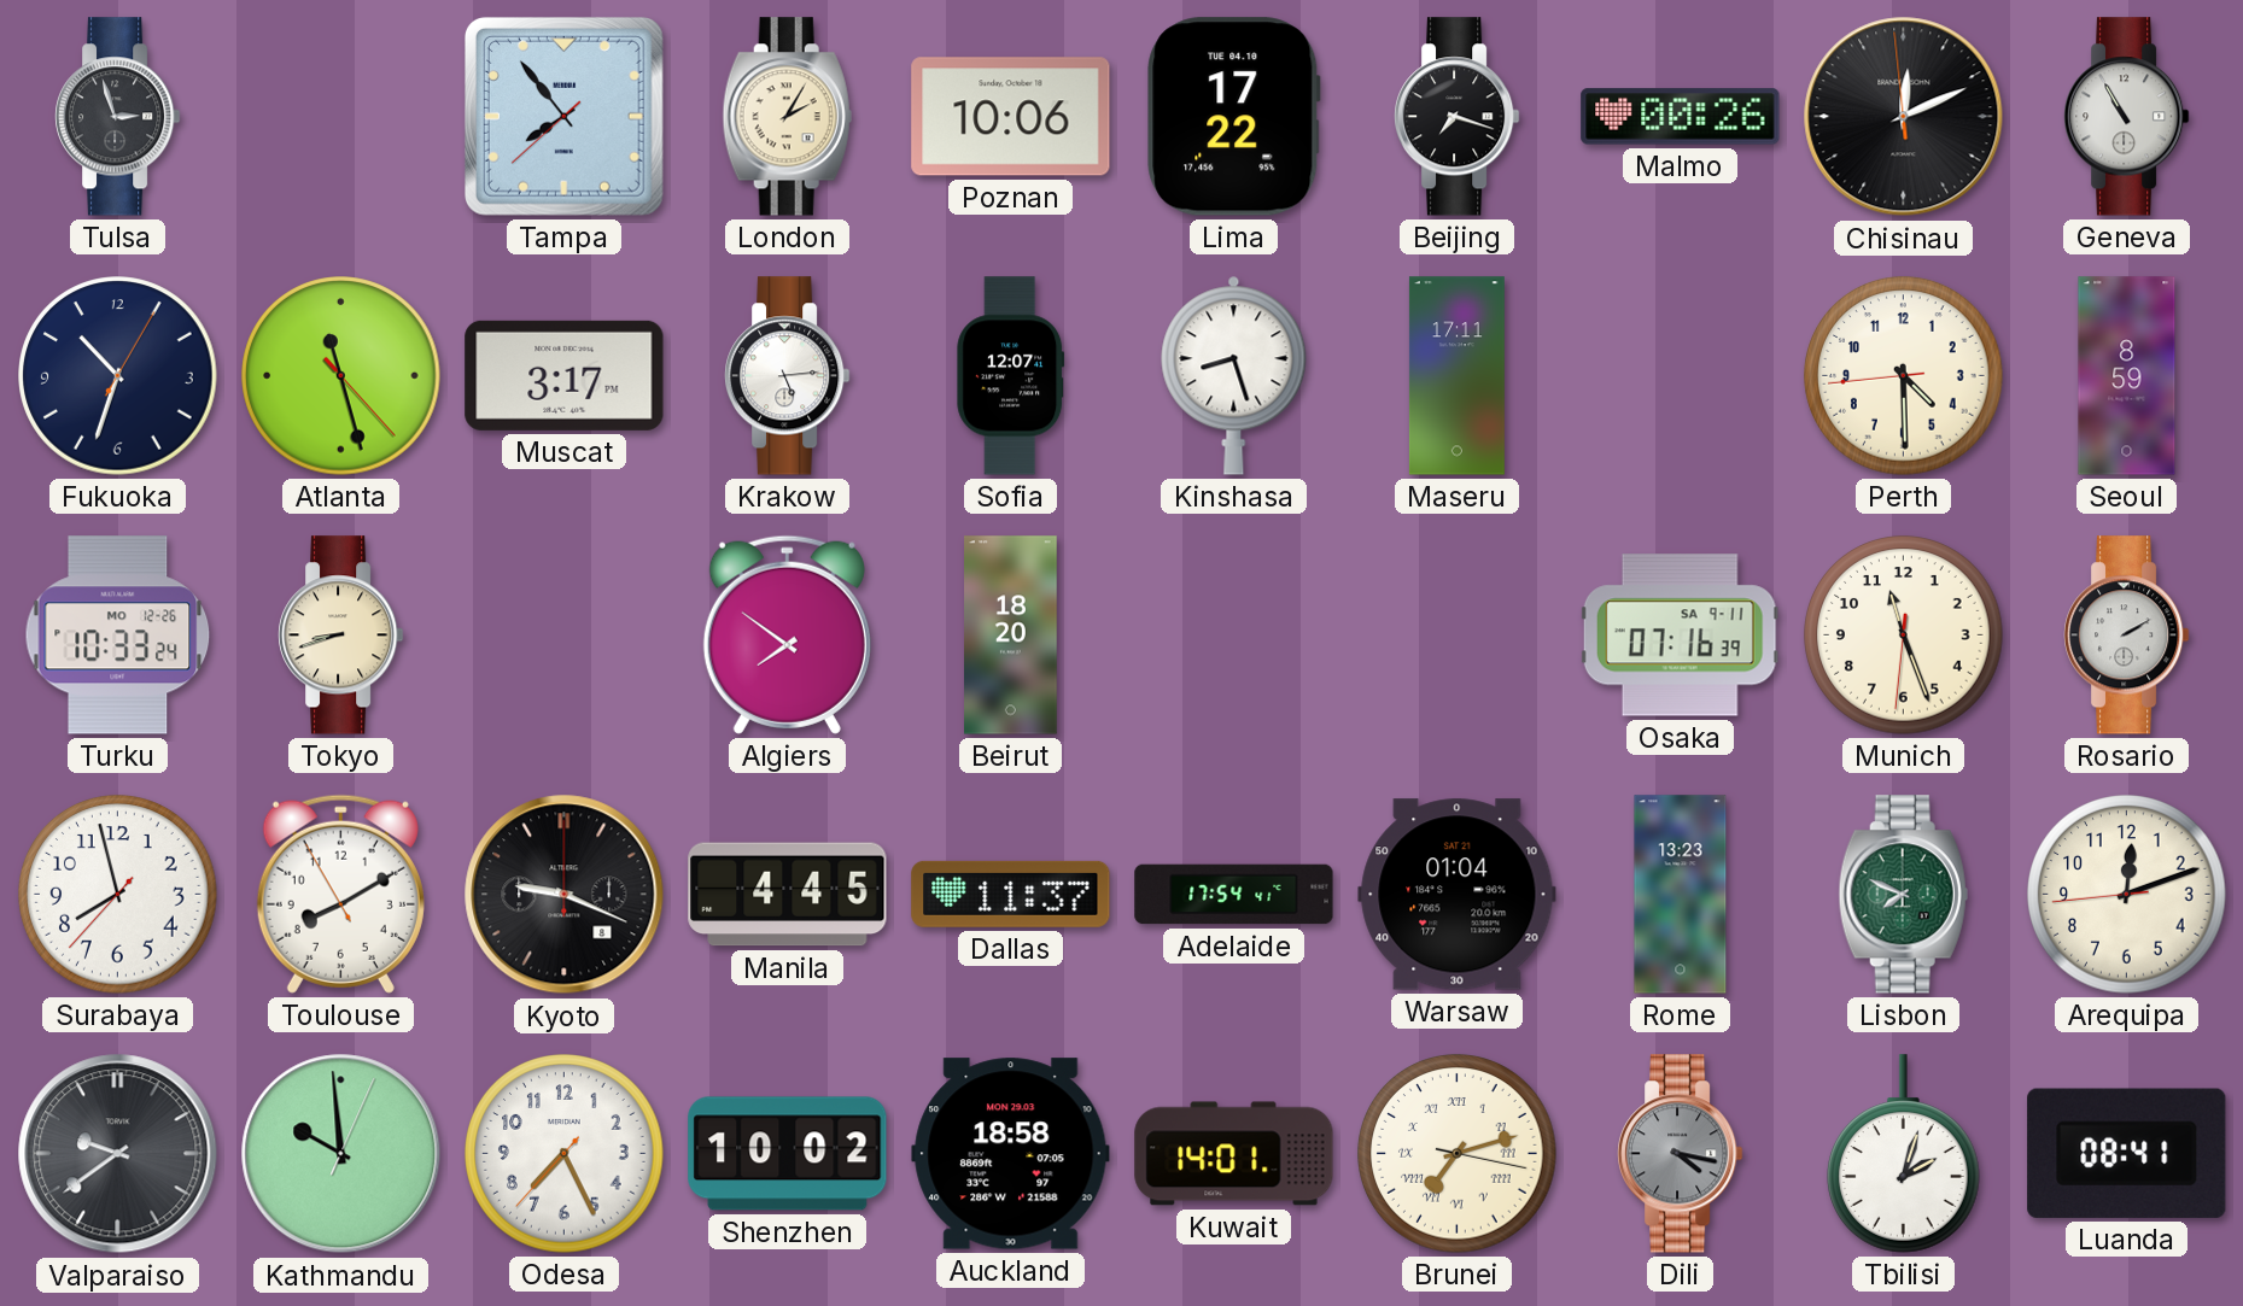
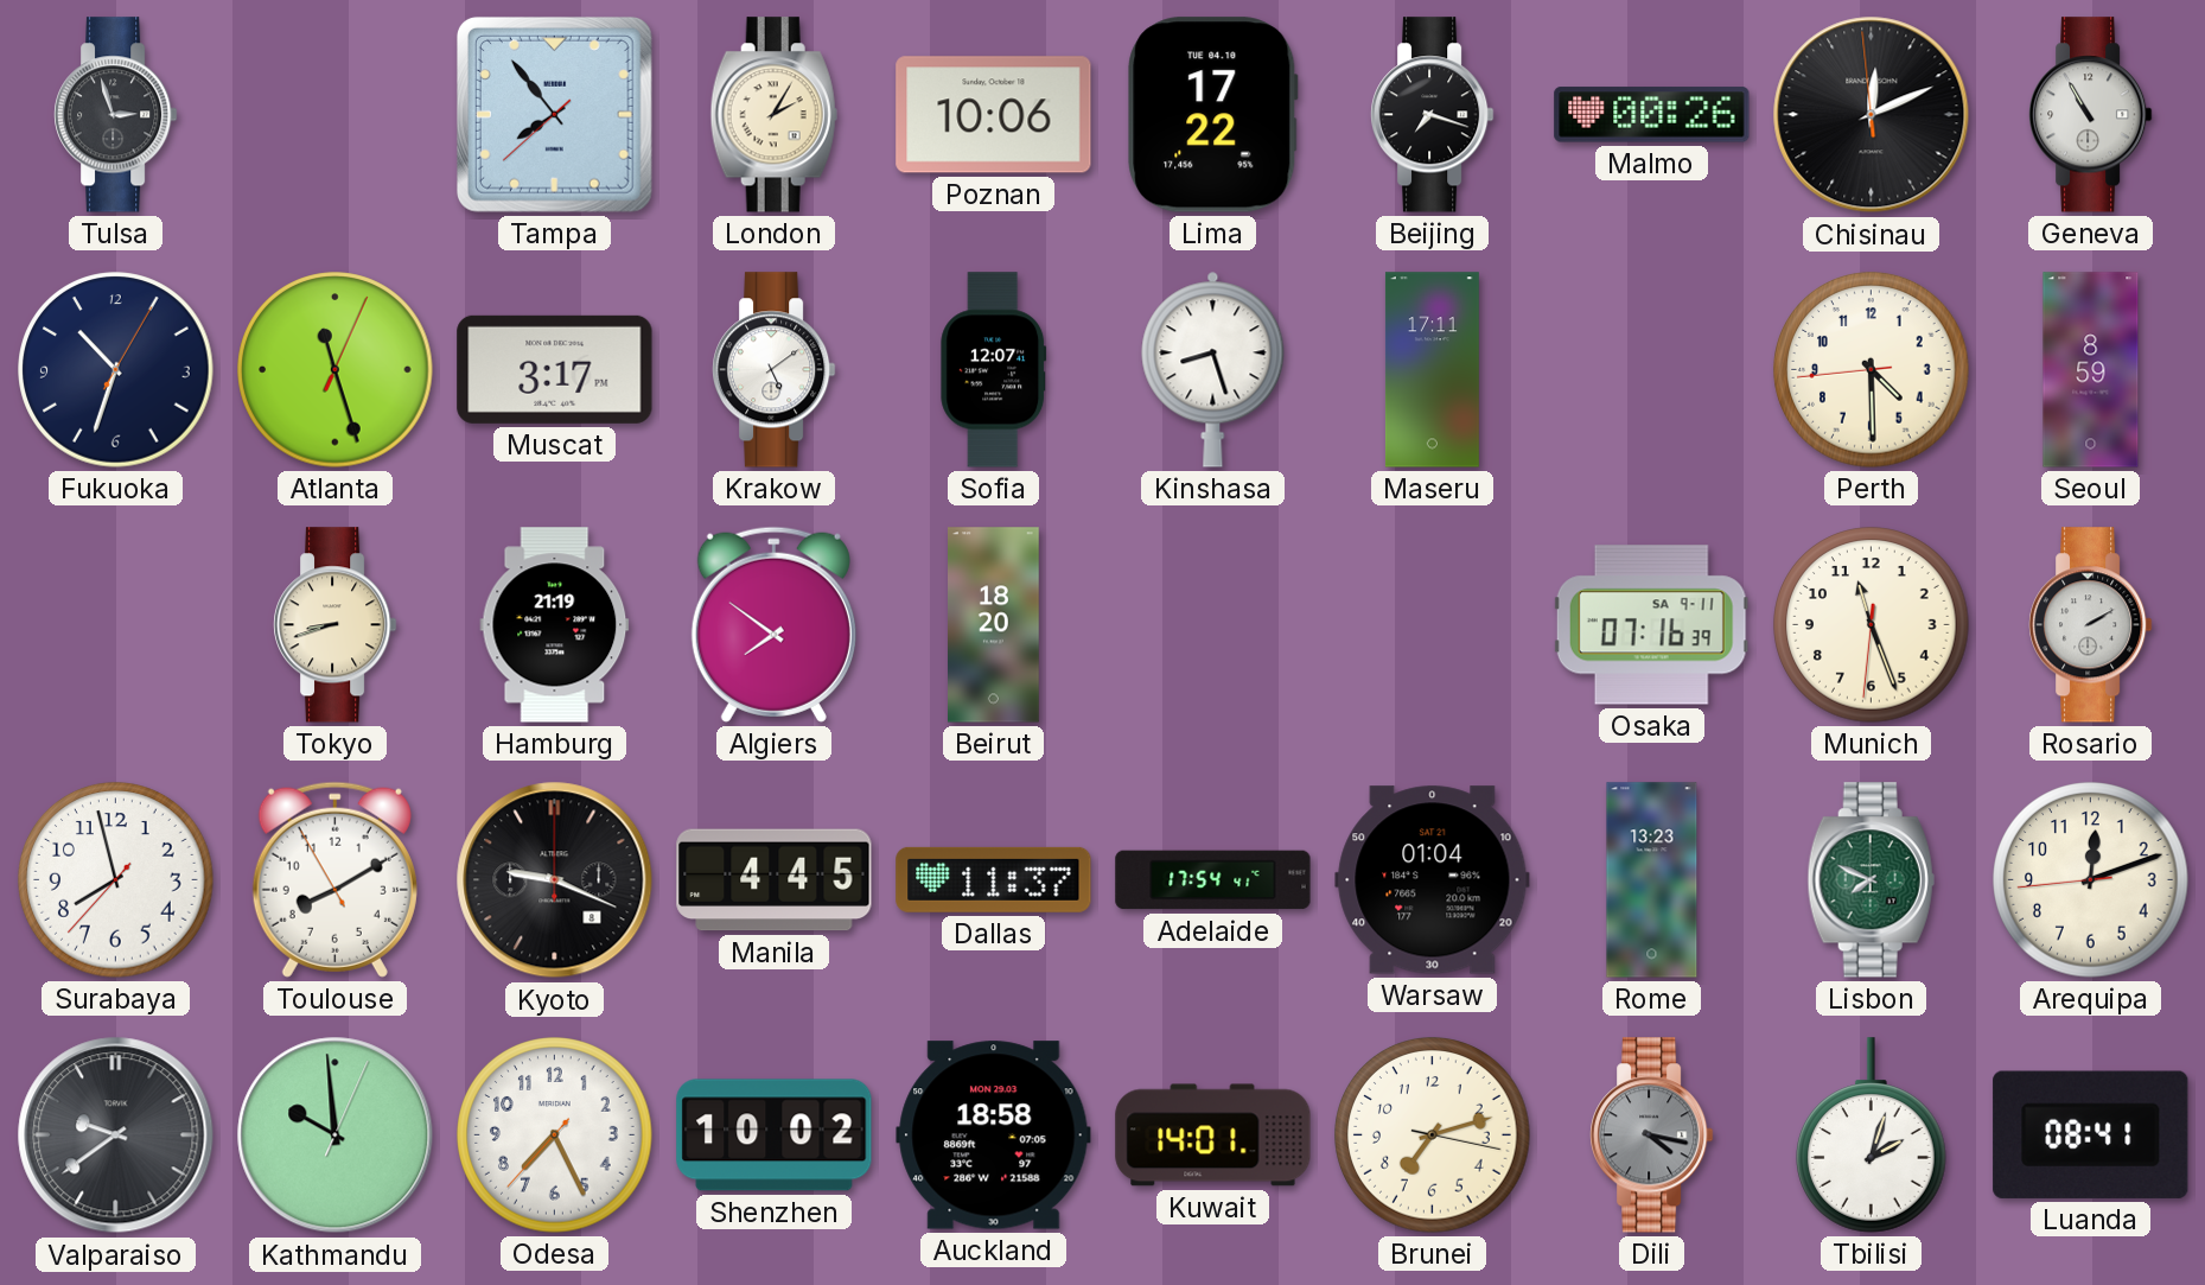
Atlanta: 11:27:23 -> 11:27:04
Krakow: 5:14 -> 5:09
Turku: 10:33 -> none
Hamburg: none -> 21:19
Brunei numerals: Roman -> Arabic
